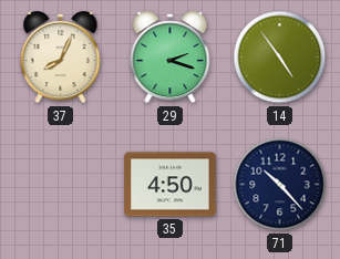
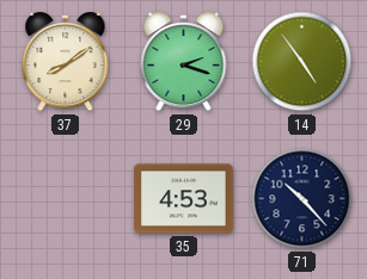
37: 8:04 -> 8:09
35: 4:50 -> 4:53
